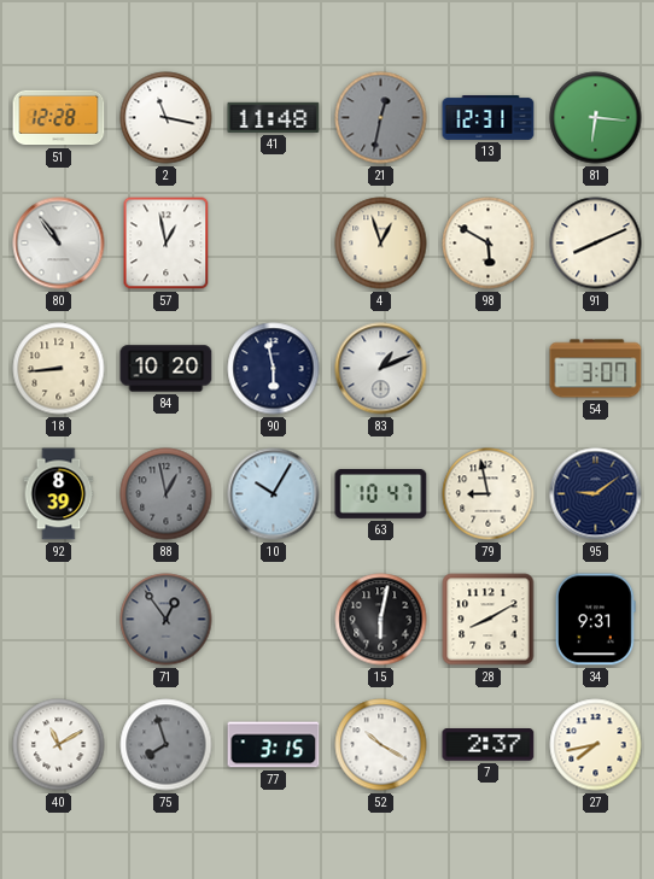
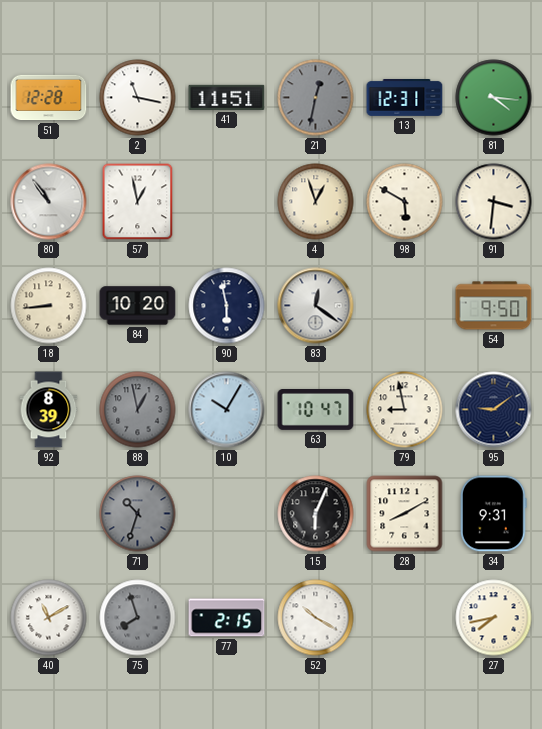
41: 11:48 -> 11:51
81: 6:16 -> 4:16
91: 8:11 -> 3:31
83: 1:11 -> 12:21
54: 3:07 -> 9:50
71: 12:54 -> 10:33
15: 6:02 -> 6:04
77: 3:15 -> 2:15
7: 2:37 -> none
